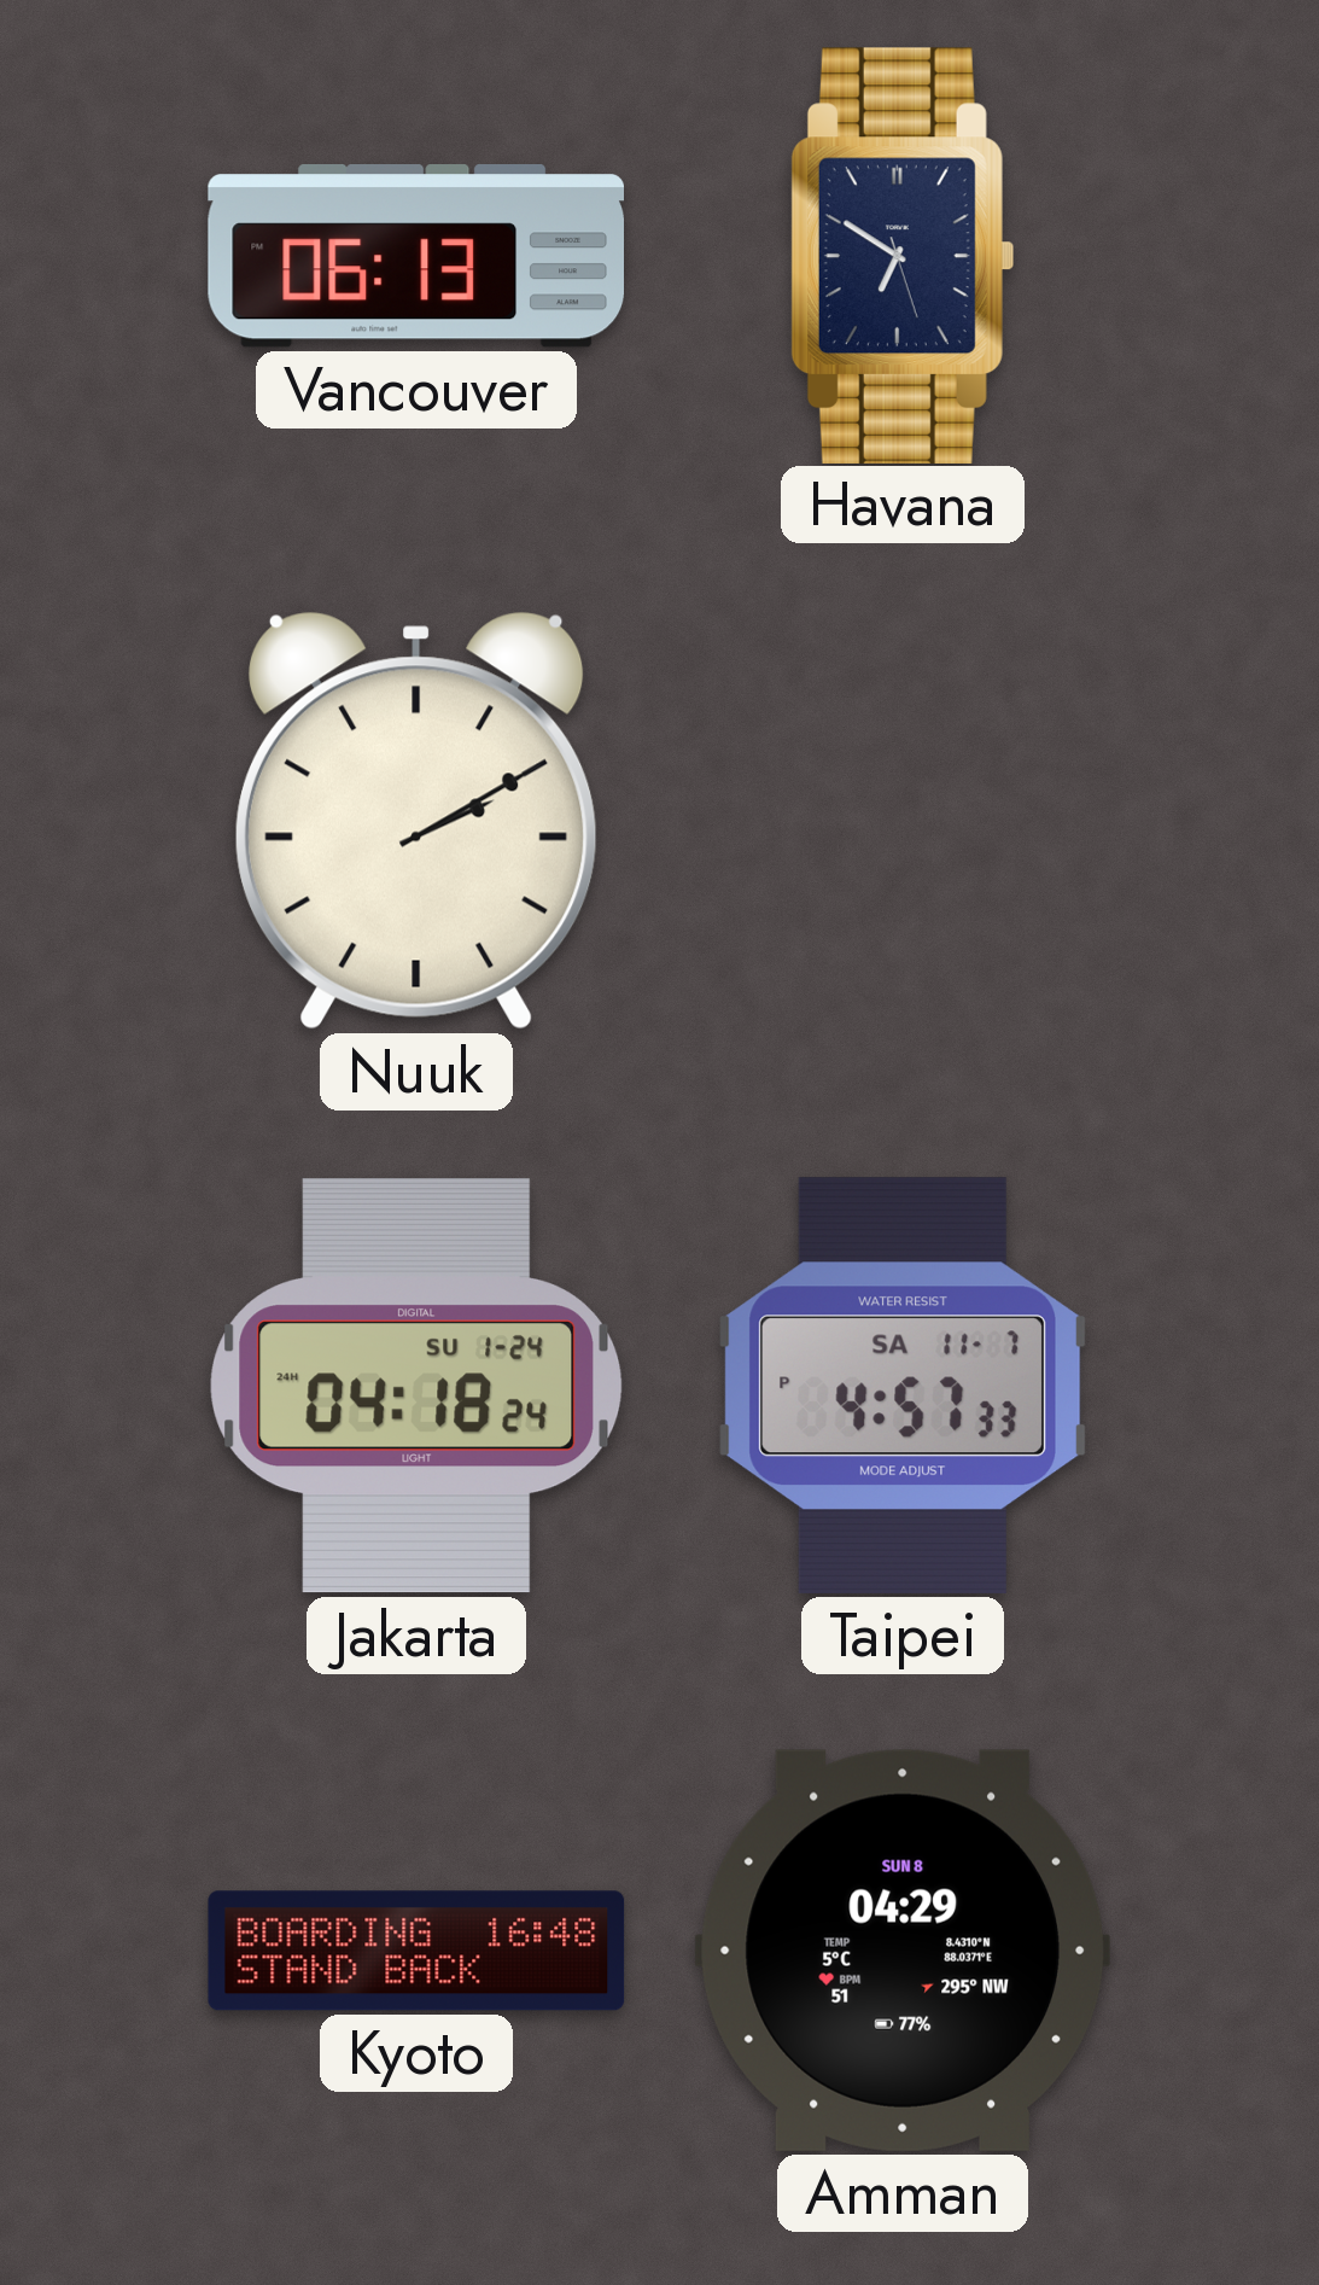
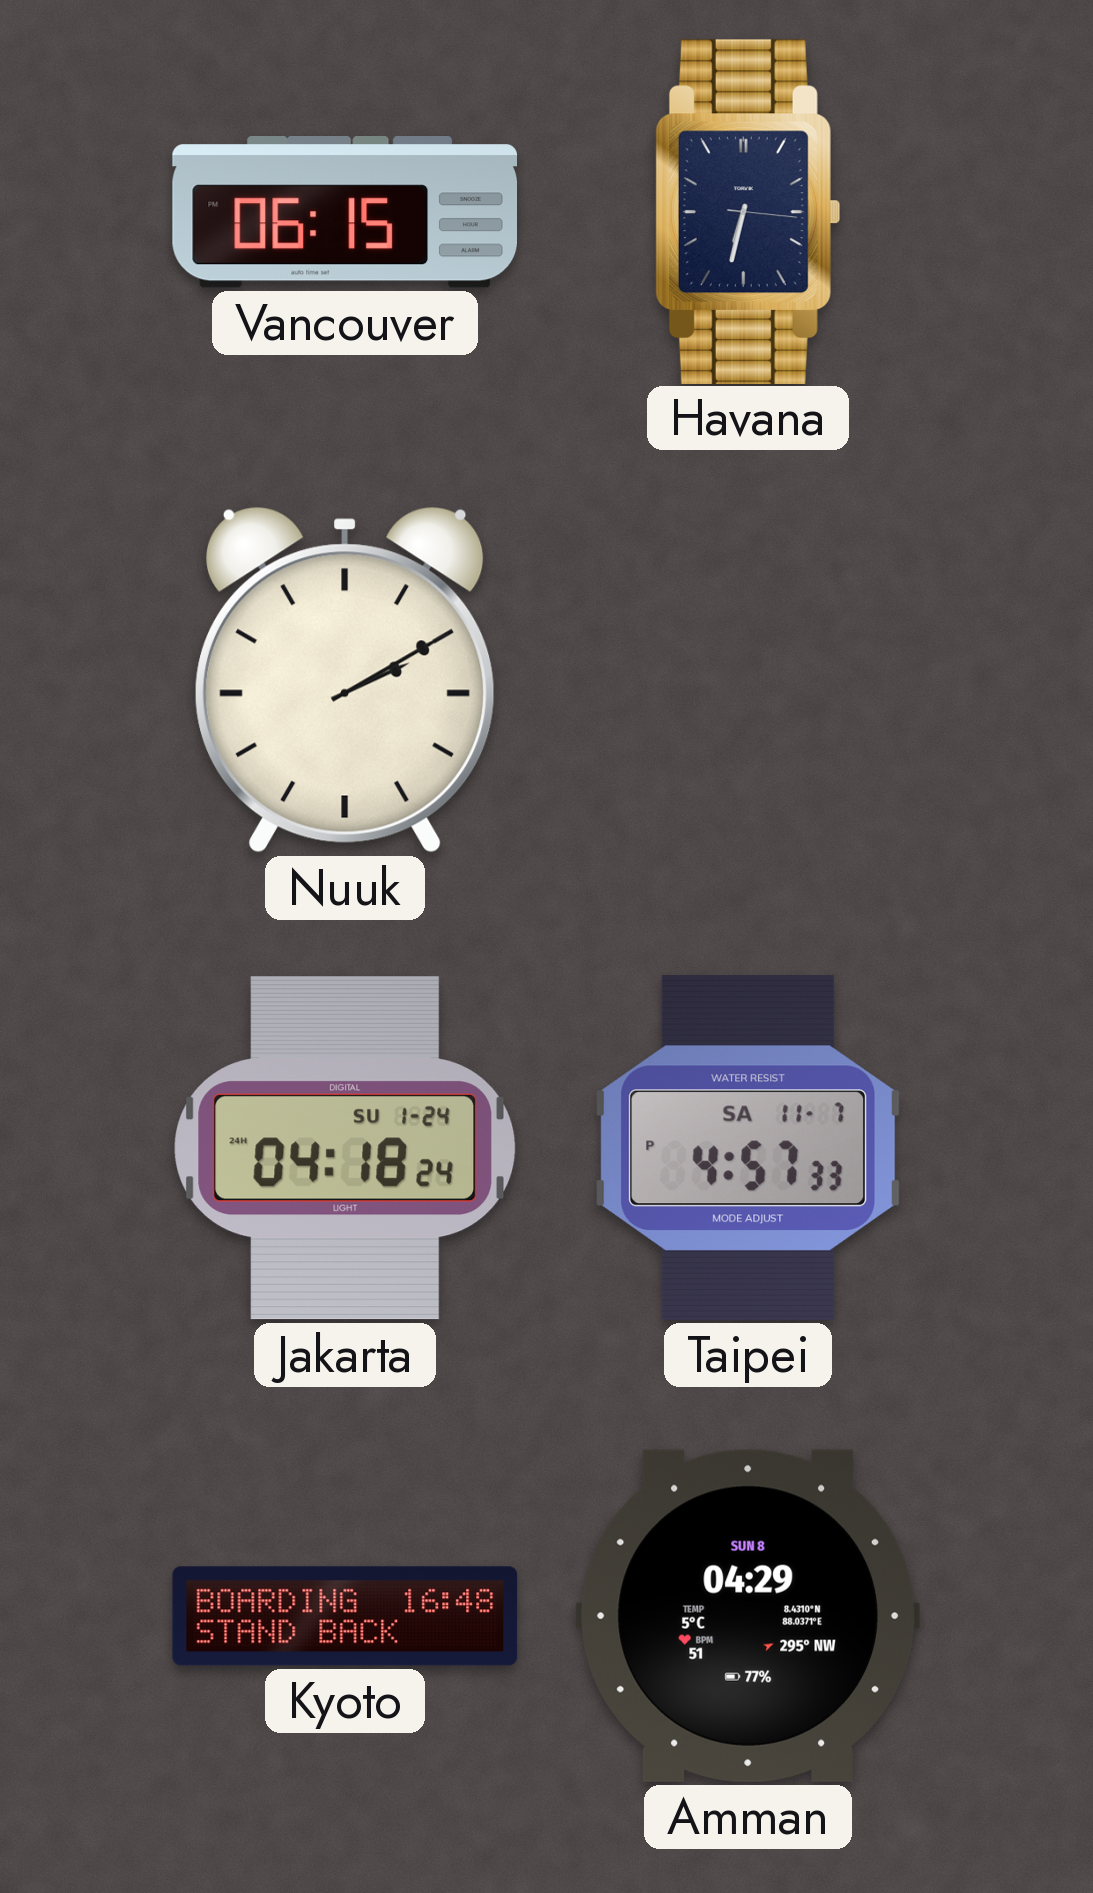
Vancouver: 06:13 -> 06:15
Havana: 6:50 -> 6:32
